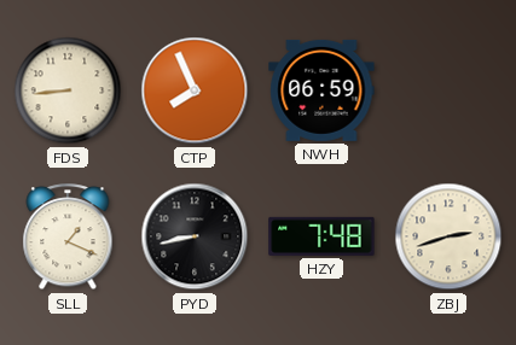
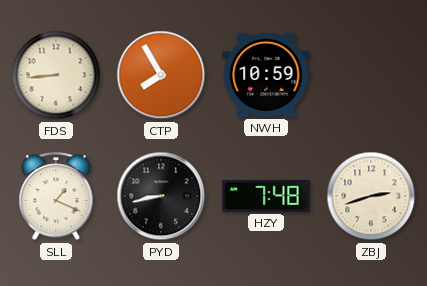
CTP: 7:56 -> 7:55
NWH: 06:59 -> 10:59
